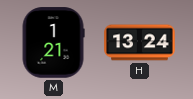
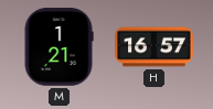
H: 13:24 -> 16:57
